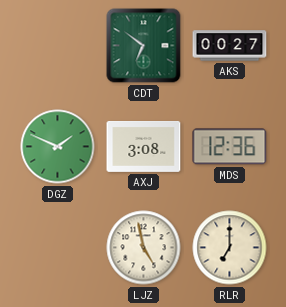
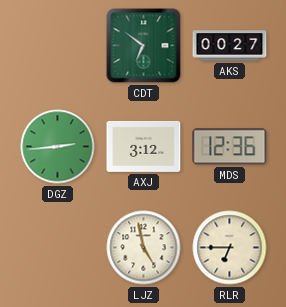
DGZ: 1:49 -> 2:44
AXJ: 3:08 -> 3:12
RLR: 7:00 -> 6:45
